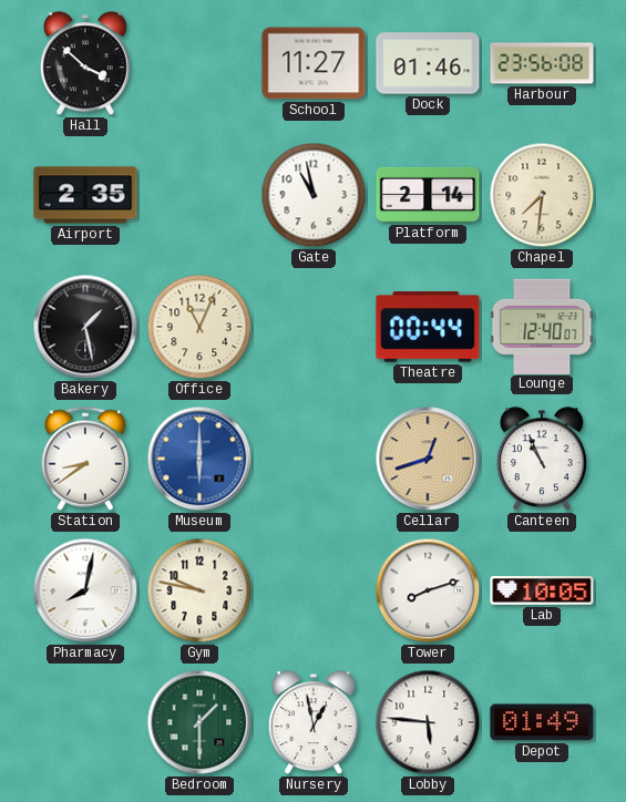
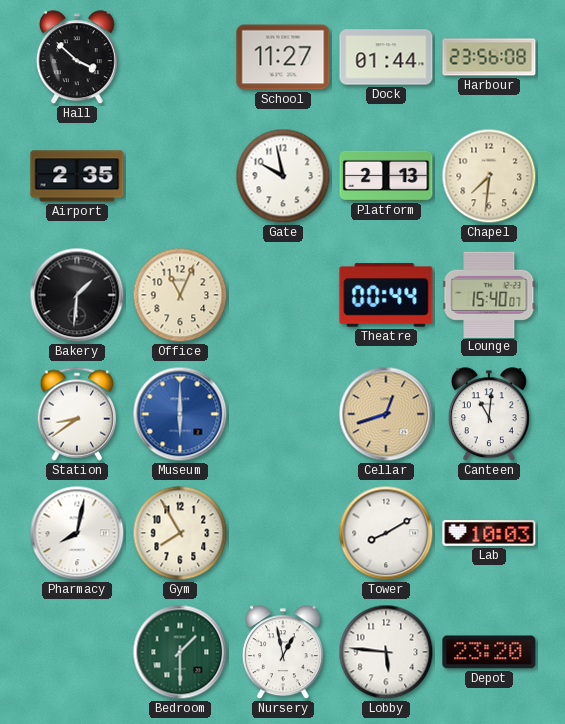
Dock: 01:46 -> 01:44
Gate: 10:58 -> 9:58
Platform: 2:14 -> 2:13
Bakery: 1:28 -> 1:31
Lounge: 12:40 -> 15:40
Canteen: 10:56 -> 11:01
Gym: 9:47 -> 7:55
Tower: 8:12 -> 8:10
Lab: 10:05 -> 10:03
Depot: 01:49 -> 23:20
